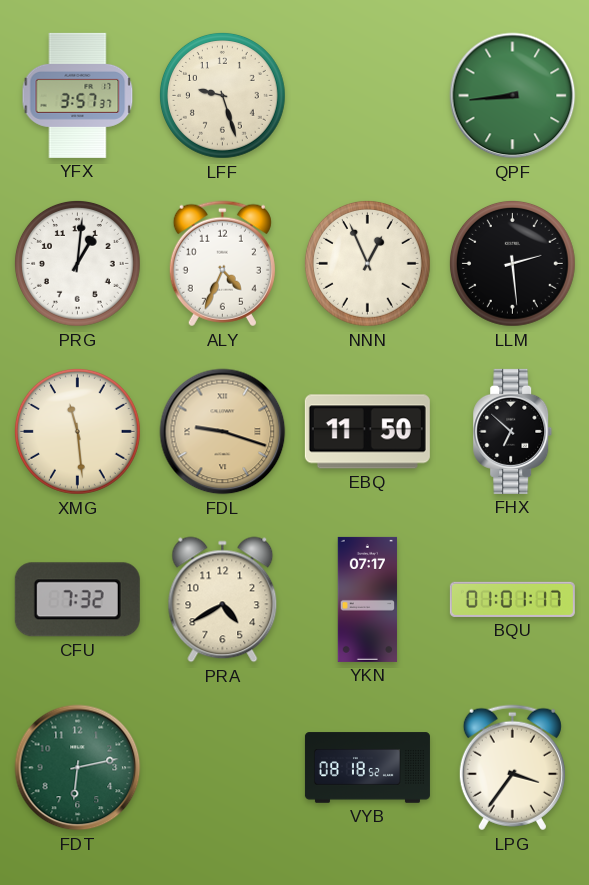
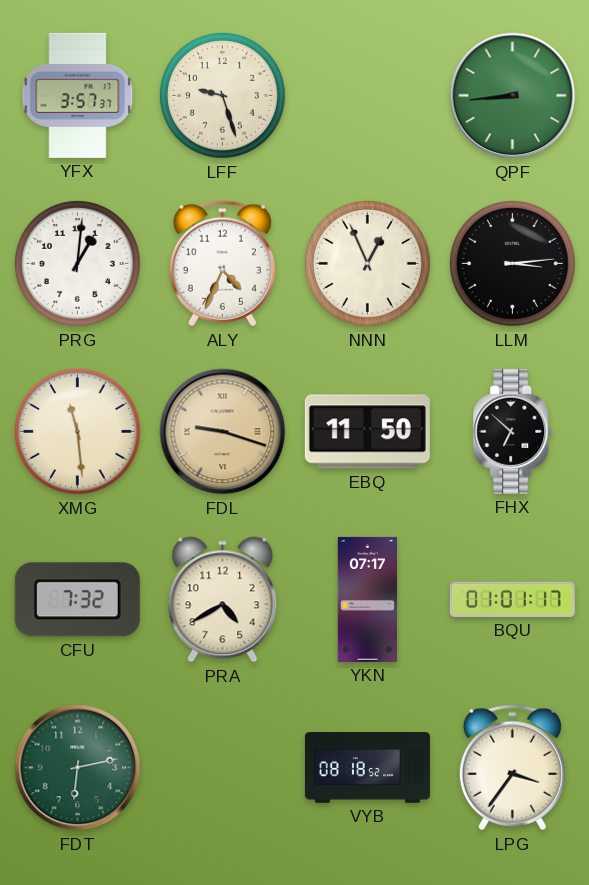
LLM: 2:29 -> 3:14
